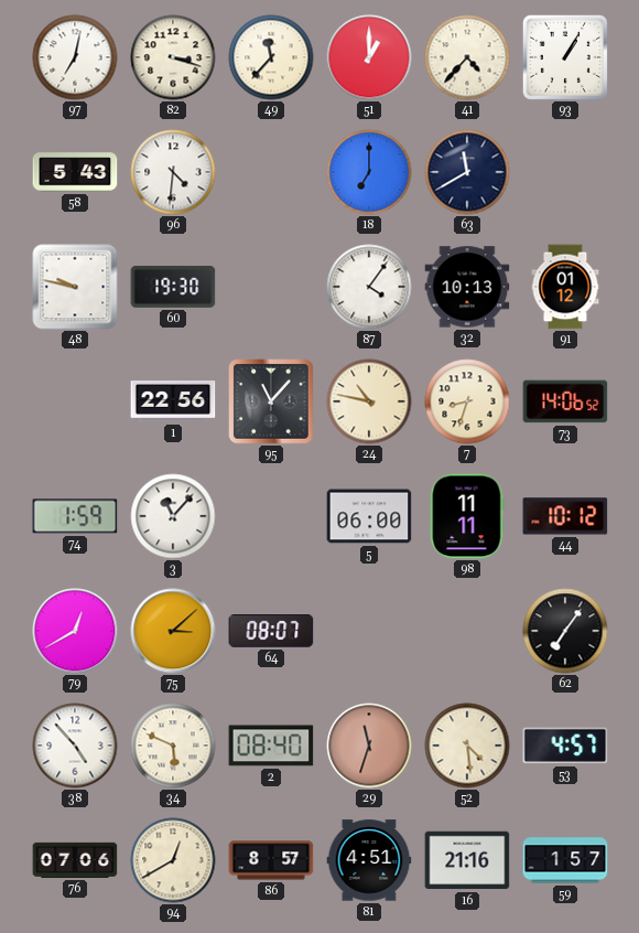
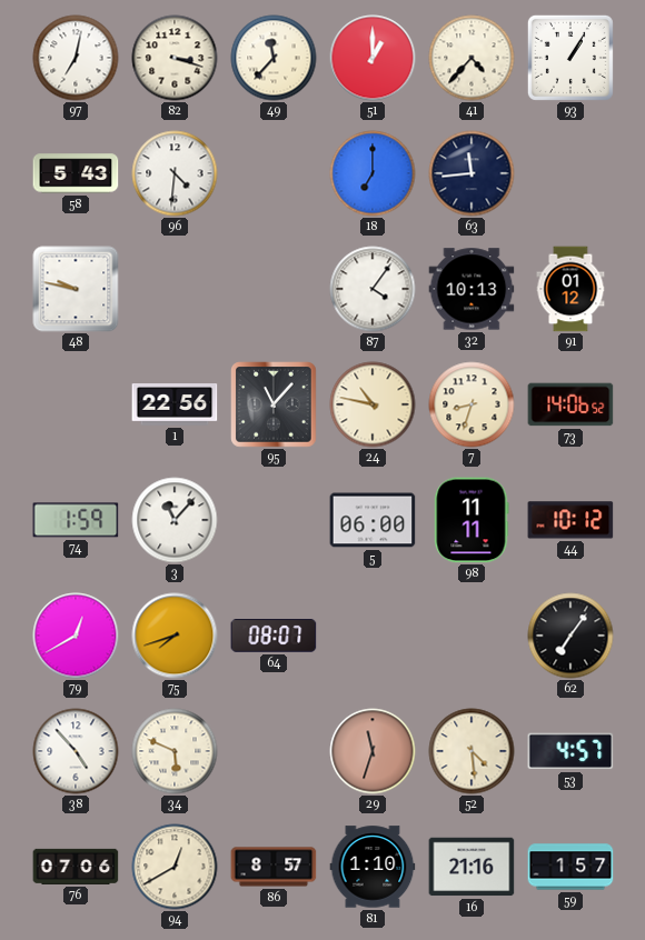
63: 11:40 -> 11:44
60: 19:30 -> none
75: 3:08 -> 7:42
2: 08:40 -> none
81: 4:51 -> 1:10
